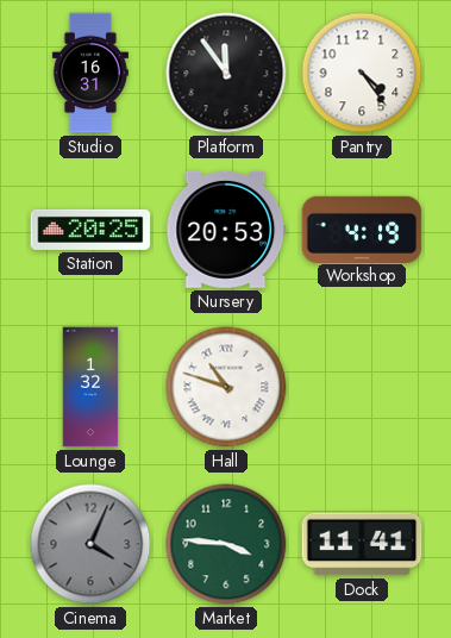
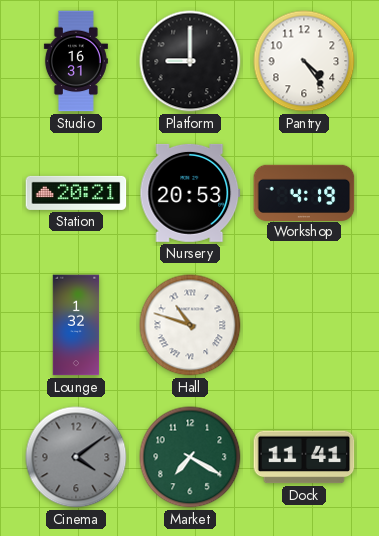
Platform: 11:54 -> 9:00
Station: 20:25 -> 20:21
Cinema: 4:04 -> 4:09
Market: 3:46 -> 7:20
